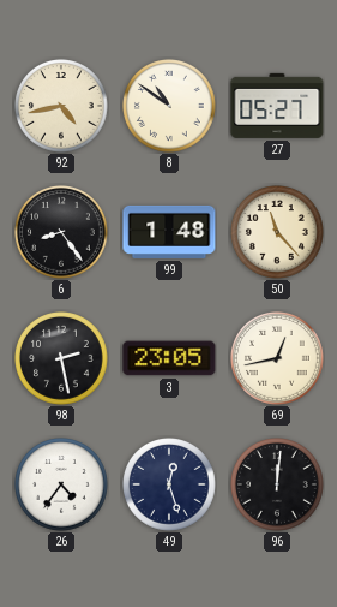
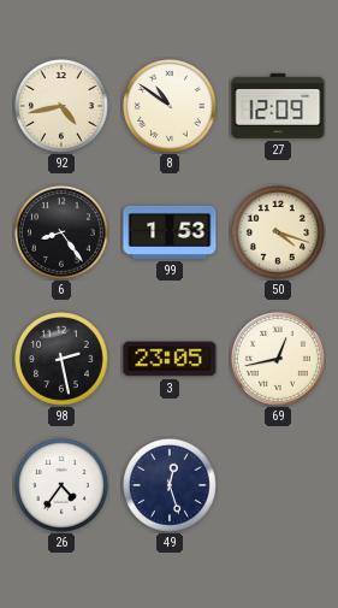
27: 05:27 -> 12:09
99: 1:48 -> 1:53
50: 11:23 -> 4:18
96: 12:01 -> none
